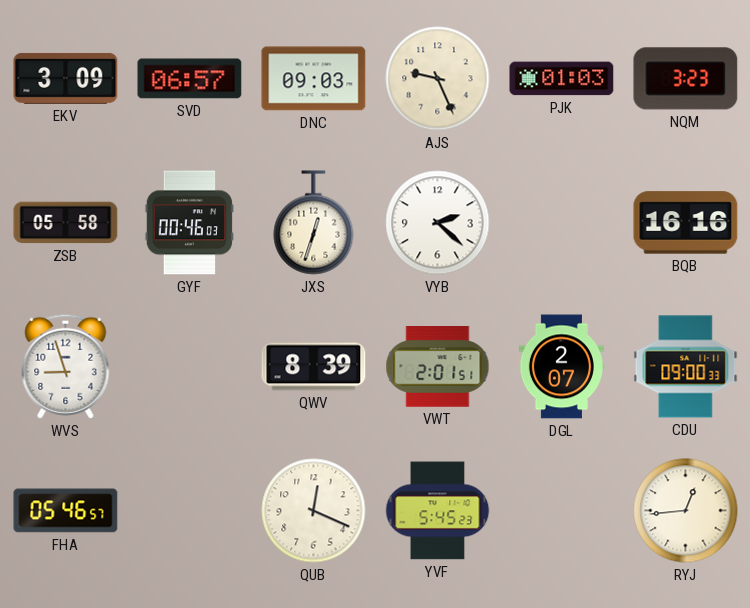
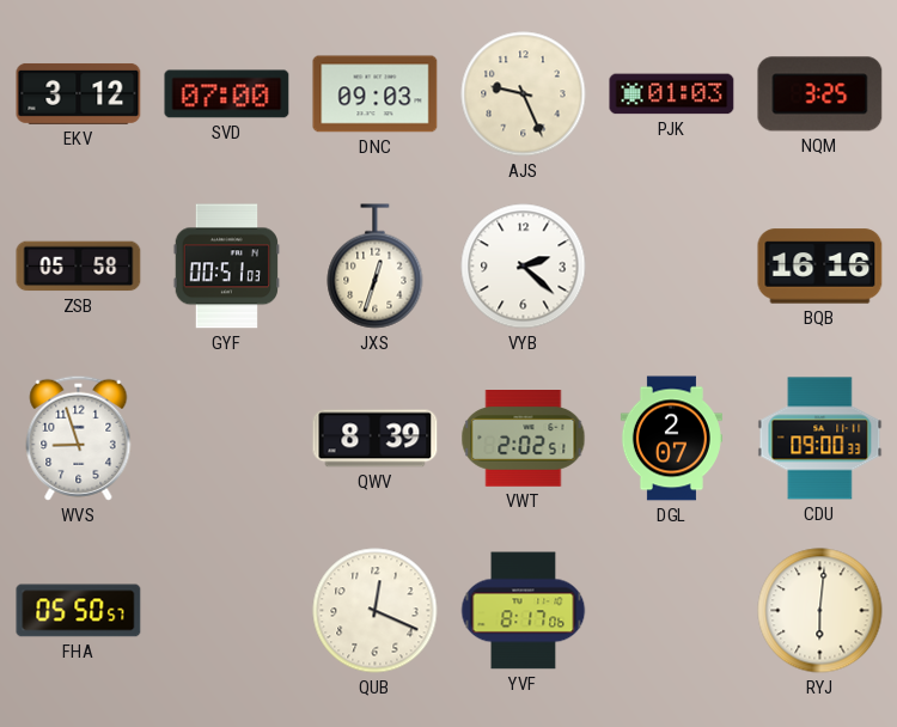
EKV: 3:09 -> 3:12
SVD: 06:57 -> 07:00
NQM: 3:23 -> 3:25
GYF: 00:46 -> 00:51
VWT: 2:01 -> 2:02
FHA: 05:46 -> 05:50
YVF: 5:45 -> 8:17
RYJ: 12:44 -> 6:01
